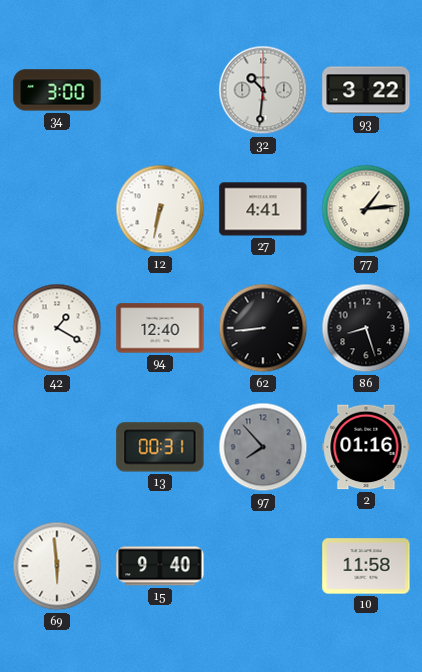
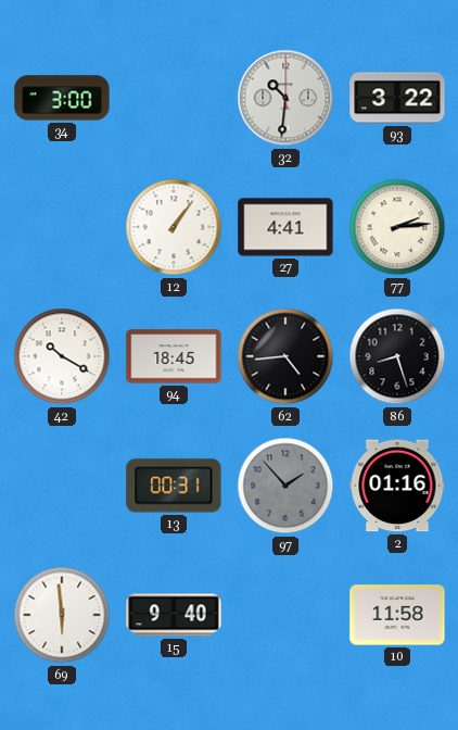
12: 6:32 -> 1:06
77: 1:14 -> 2:14
42: 1:20 -> 10:20
94: 12:40 -> 18:45
62: 8:44 -> 4:44
97: 7:53 -> 1:53
